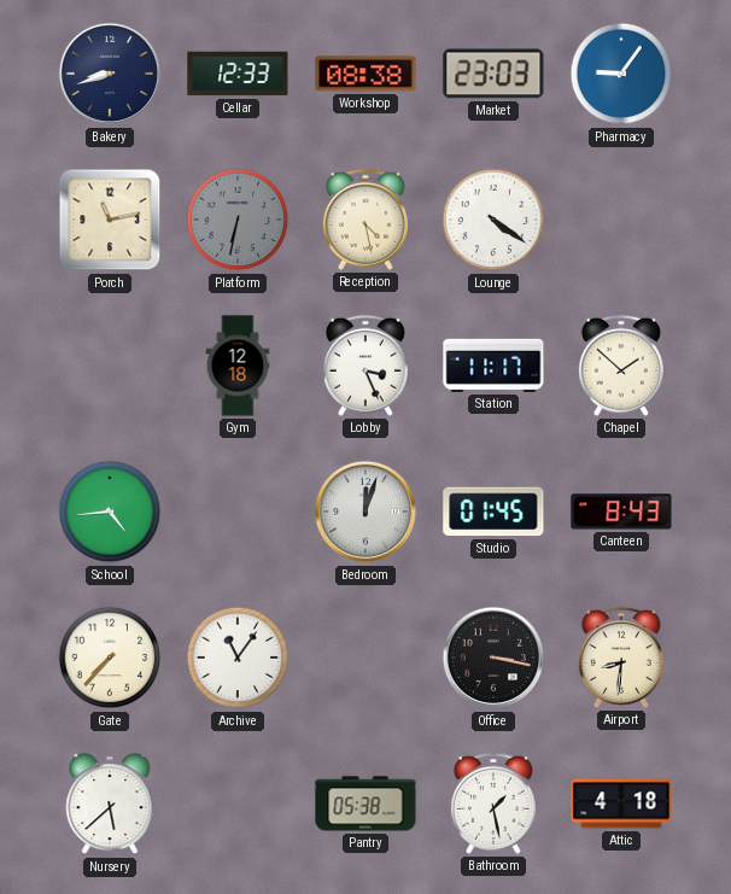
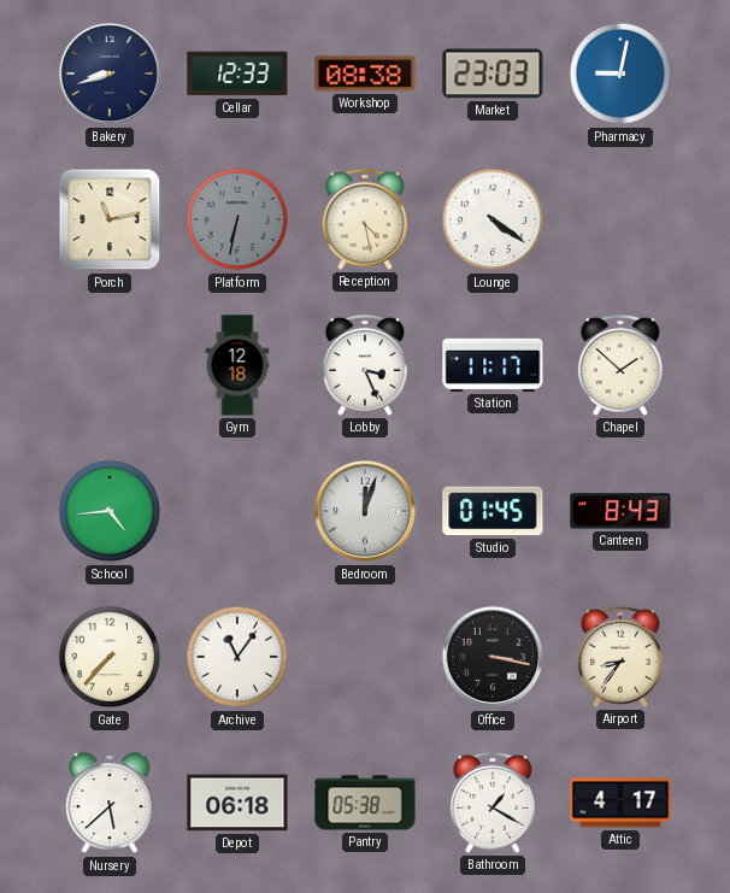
Pharmacy: 9:06 -> 9:02
Airport: 8:31 -> 8:36
Depot: none -> 06:18
Bathroom: 1:28 -> 1:20
Attic: 4:18 -> 4:17
